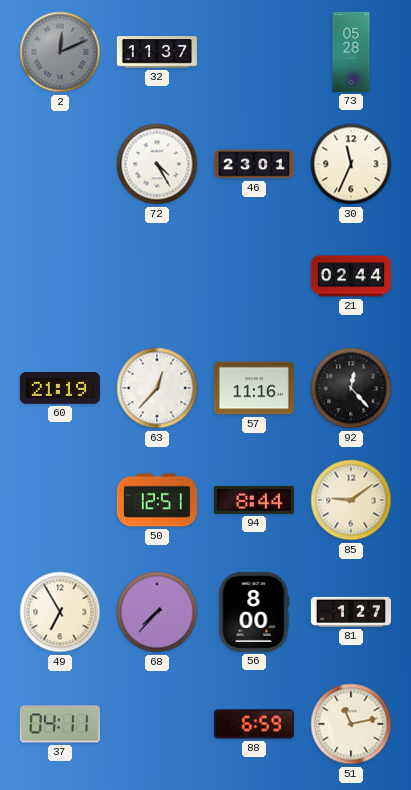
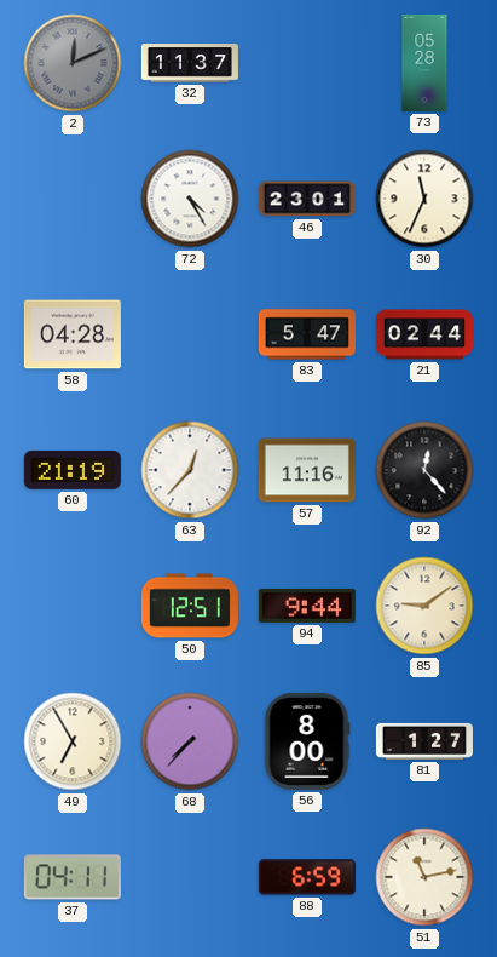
58: none -> 04:28
83: none -> 5:47
94: 8:44 -> 9:44
